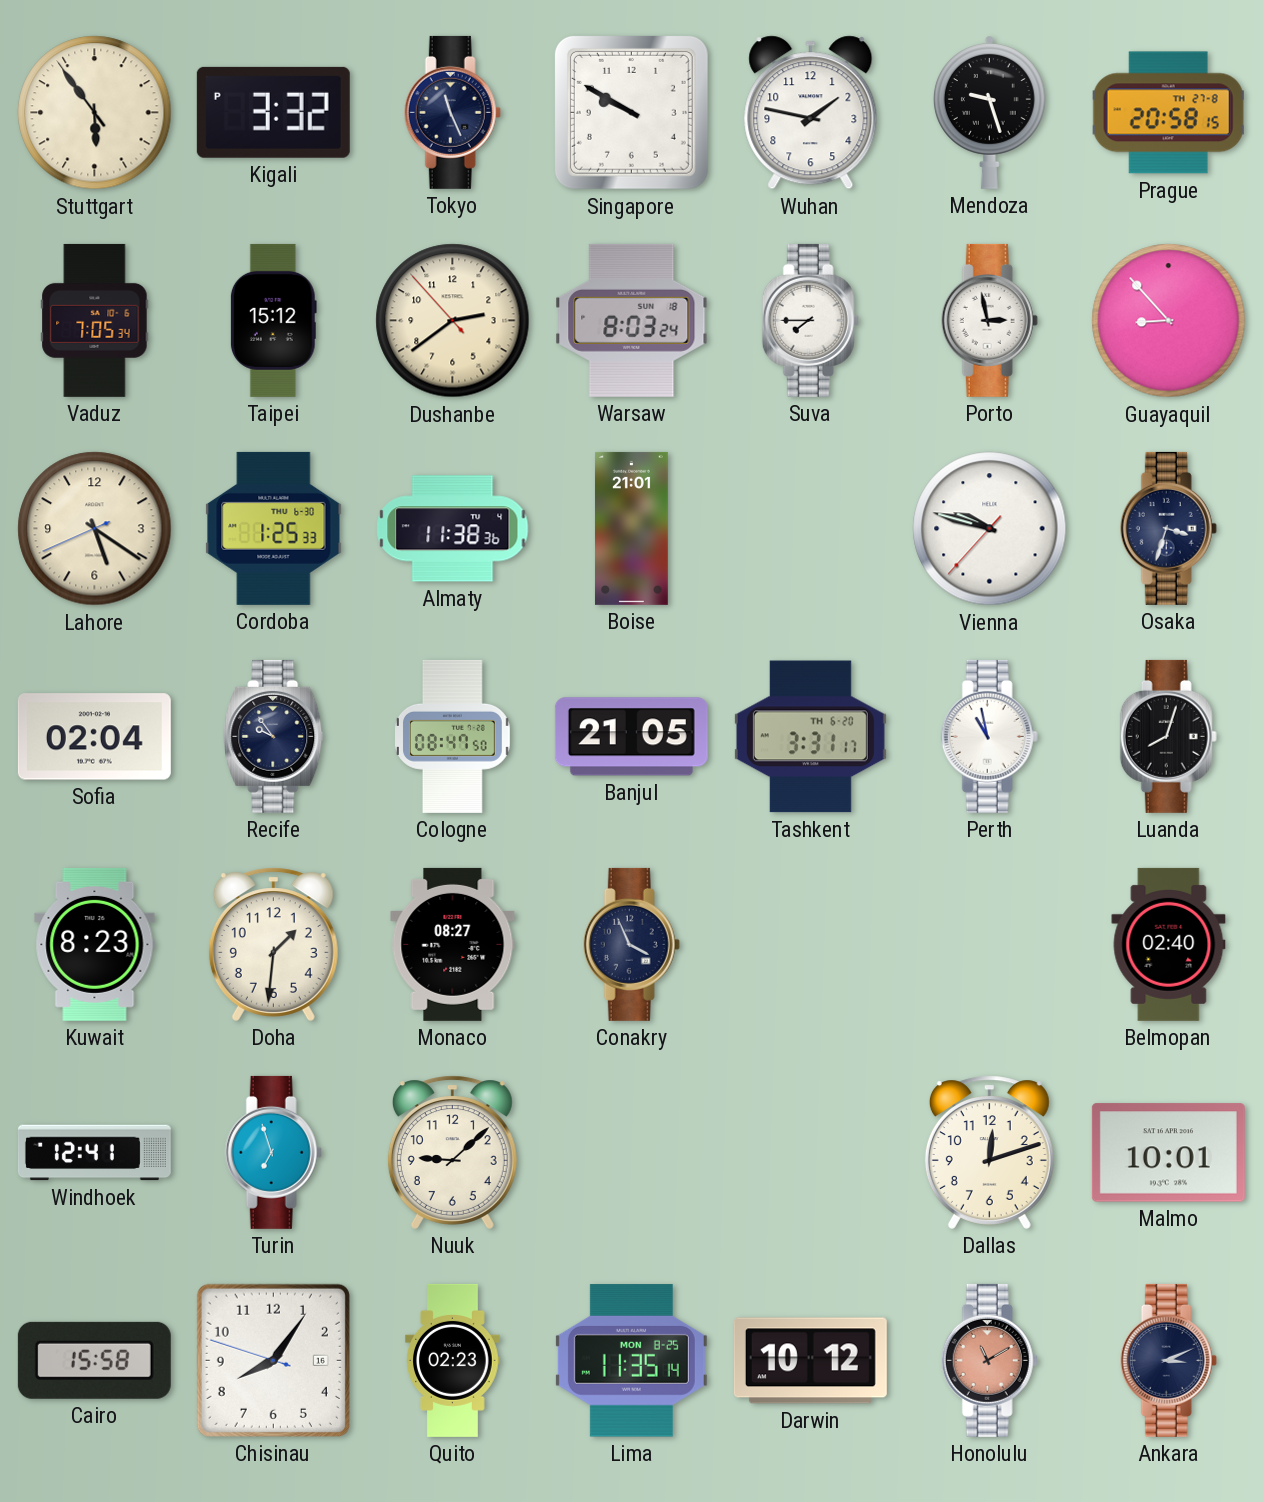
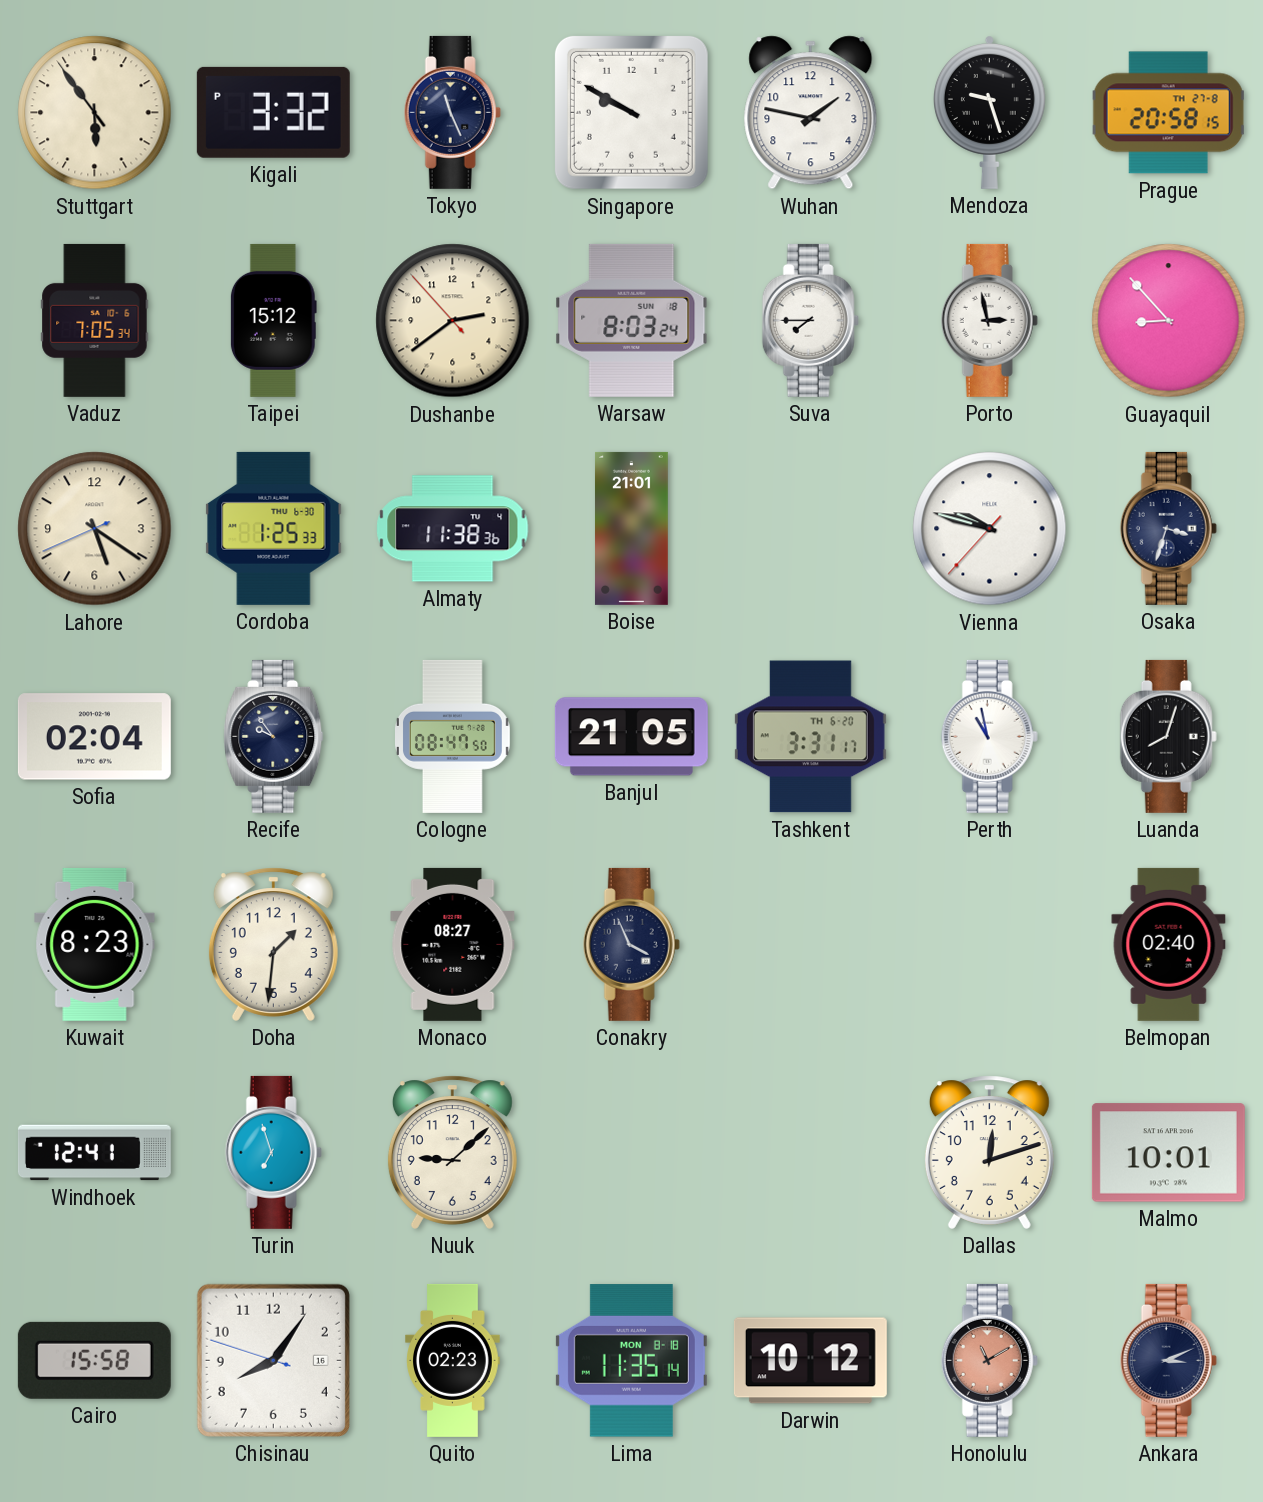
Lima date: MON 8-25 -> MON 8-18
